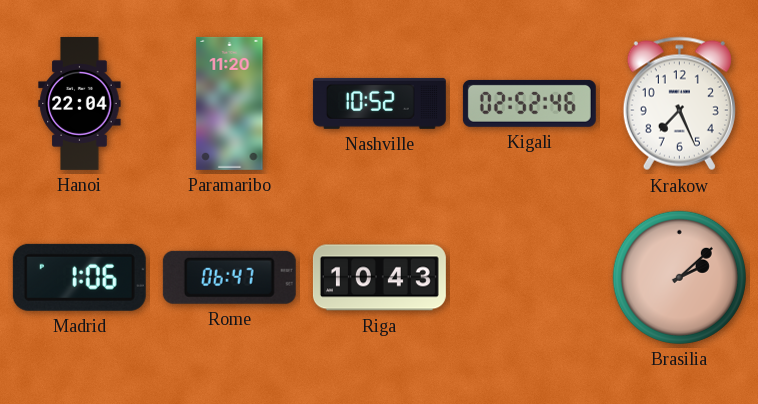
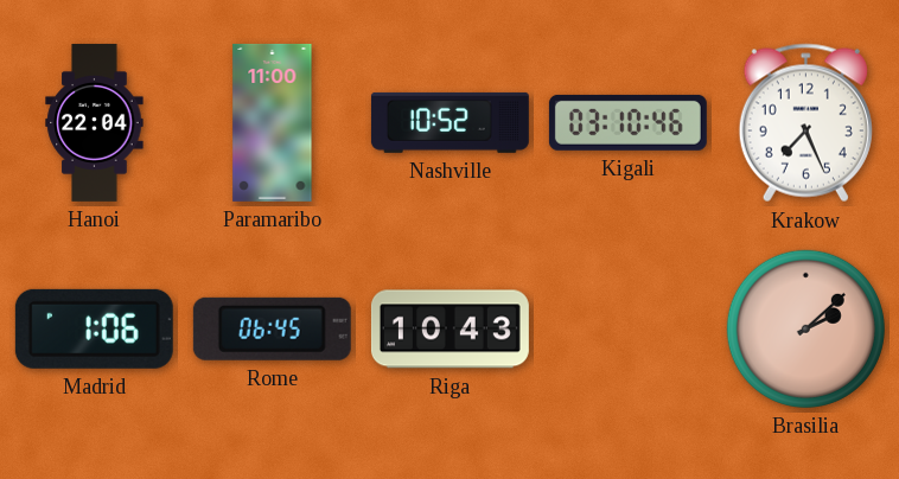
Paramaribo: 11:20 -> 11:00
Kigali: 02:52 -> 03:10
Rome: 06:47 -> 06:45
